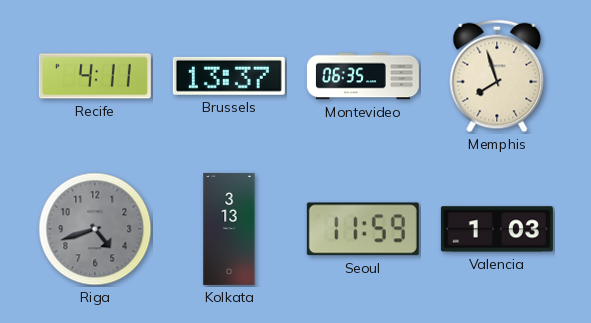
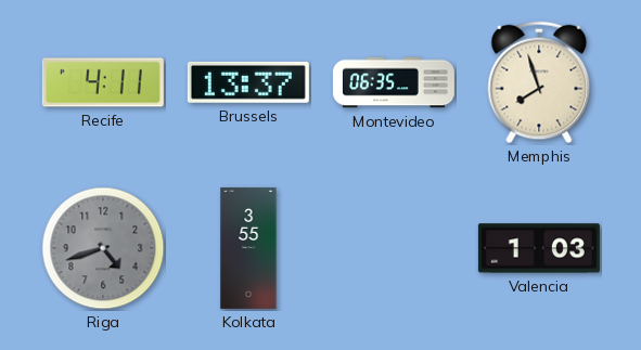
Kolkata: 3:13 -> 3:55
Seoul: 11:59 -> none
